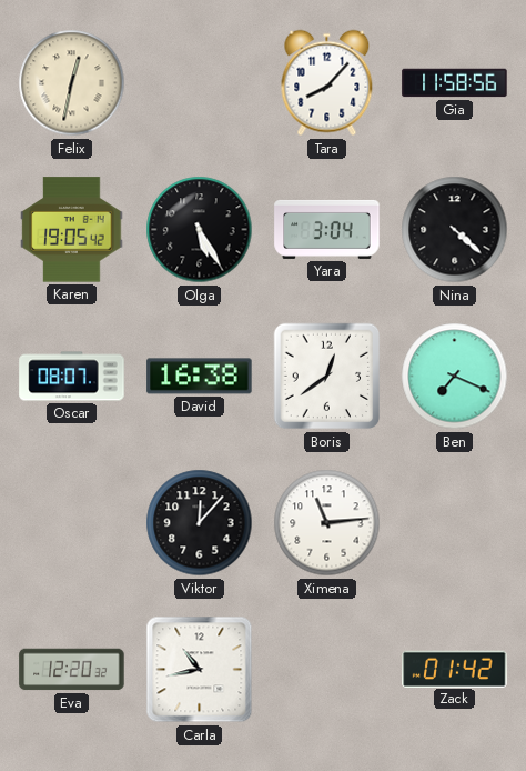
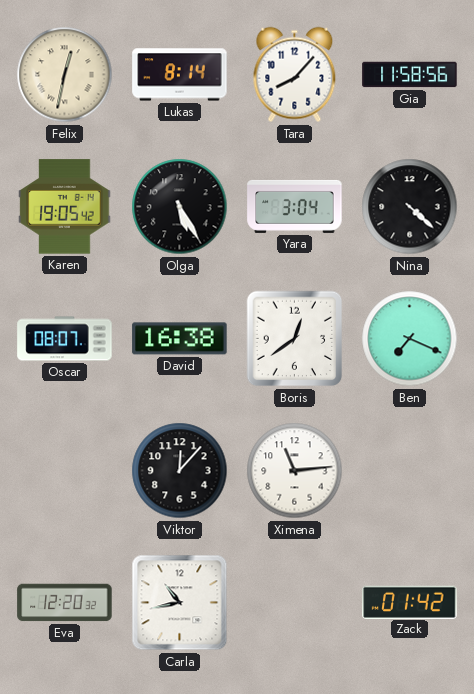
Lukas: none -> 8:14
